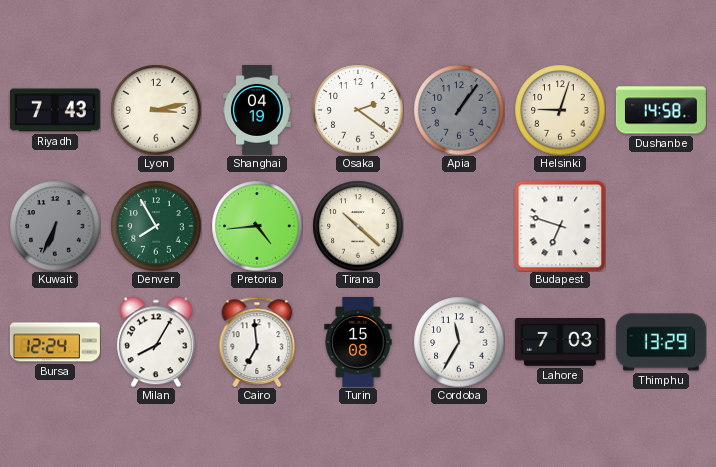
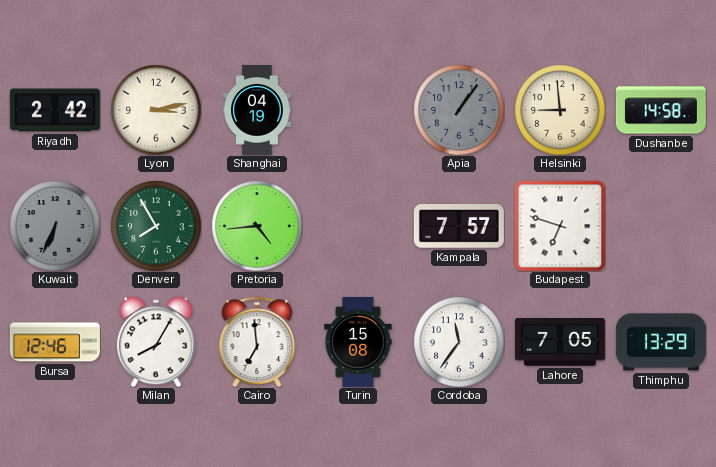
Riyadh: 7:43 -> 2:42
Osaka: 2:21 -> none
Helsinki: 9:03 -> 8:59
Tirana: 10:22 -> none
Kampala: none -> 7:57
Bursa: 12:24 -> 12:46
Cordoba: 11:35 -> 11:36
Lahore: 7:03 -> 7:05
